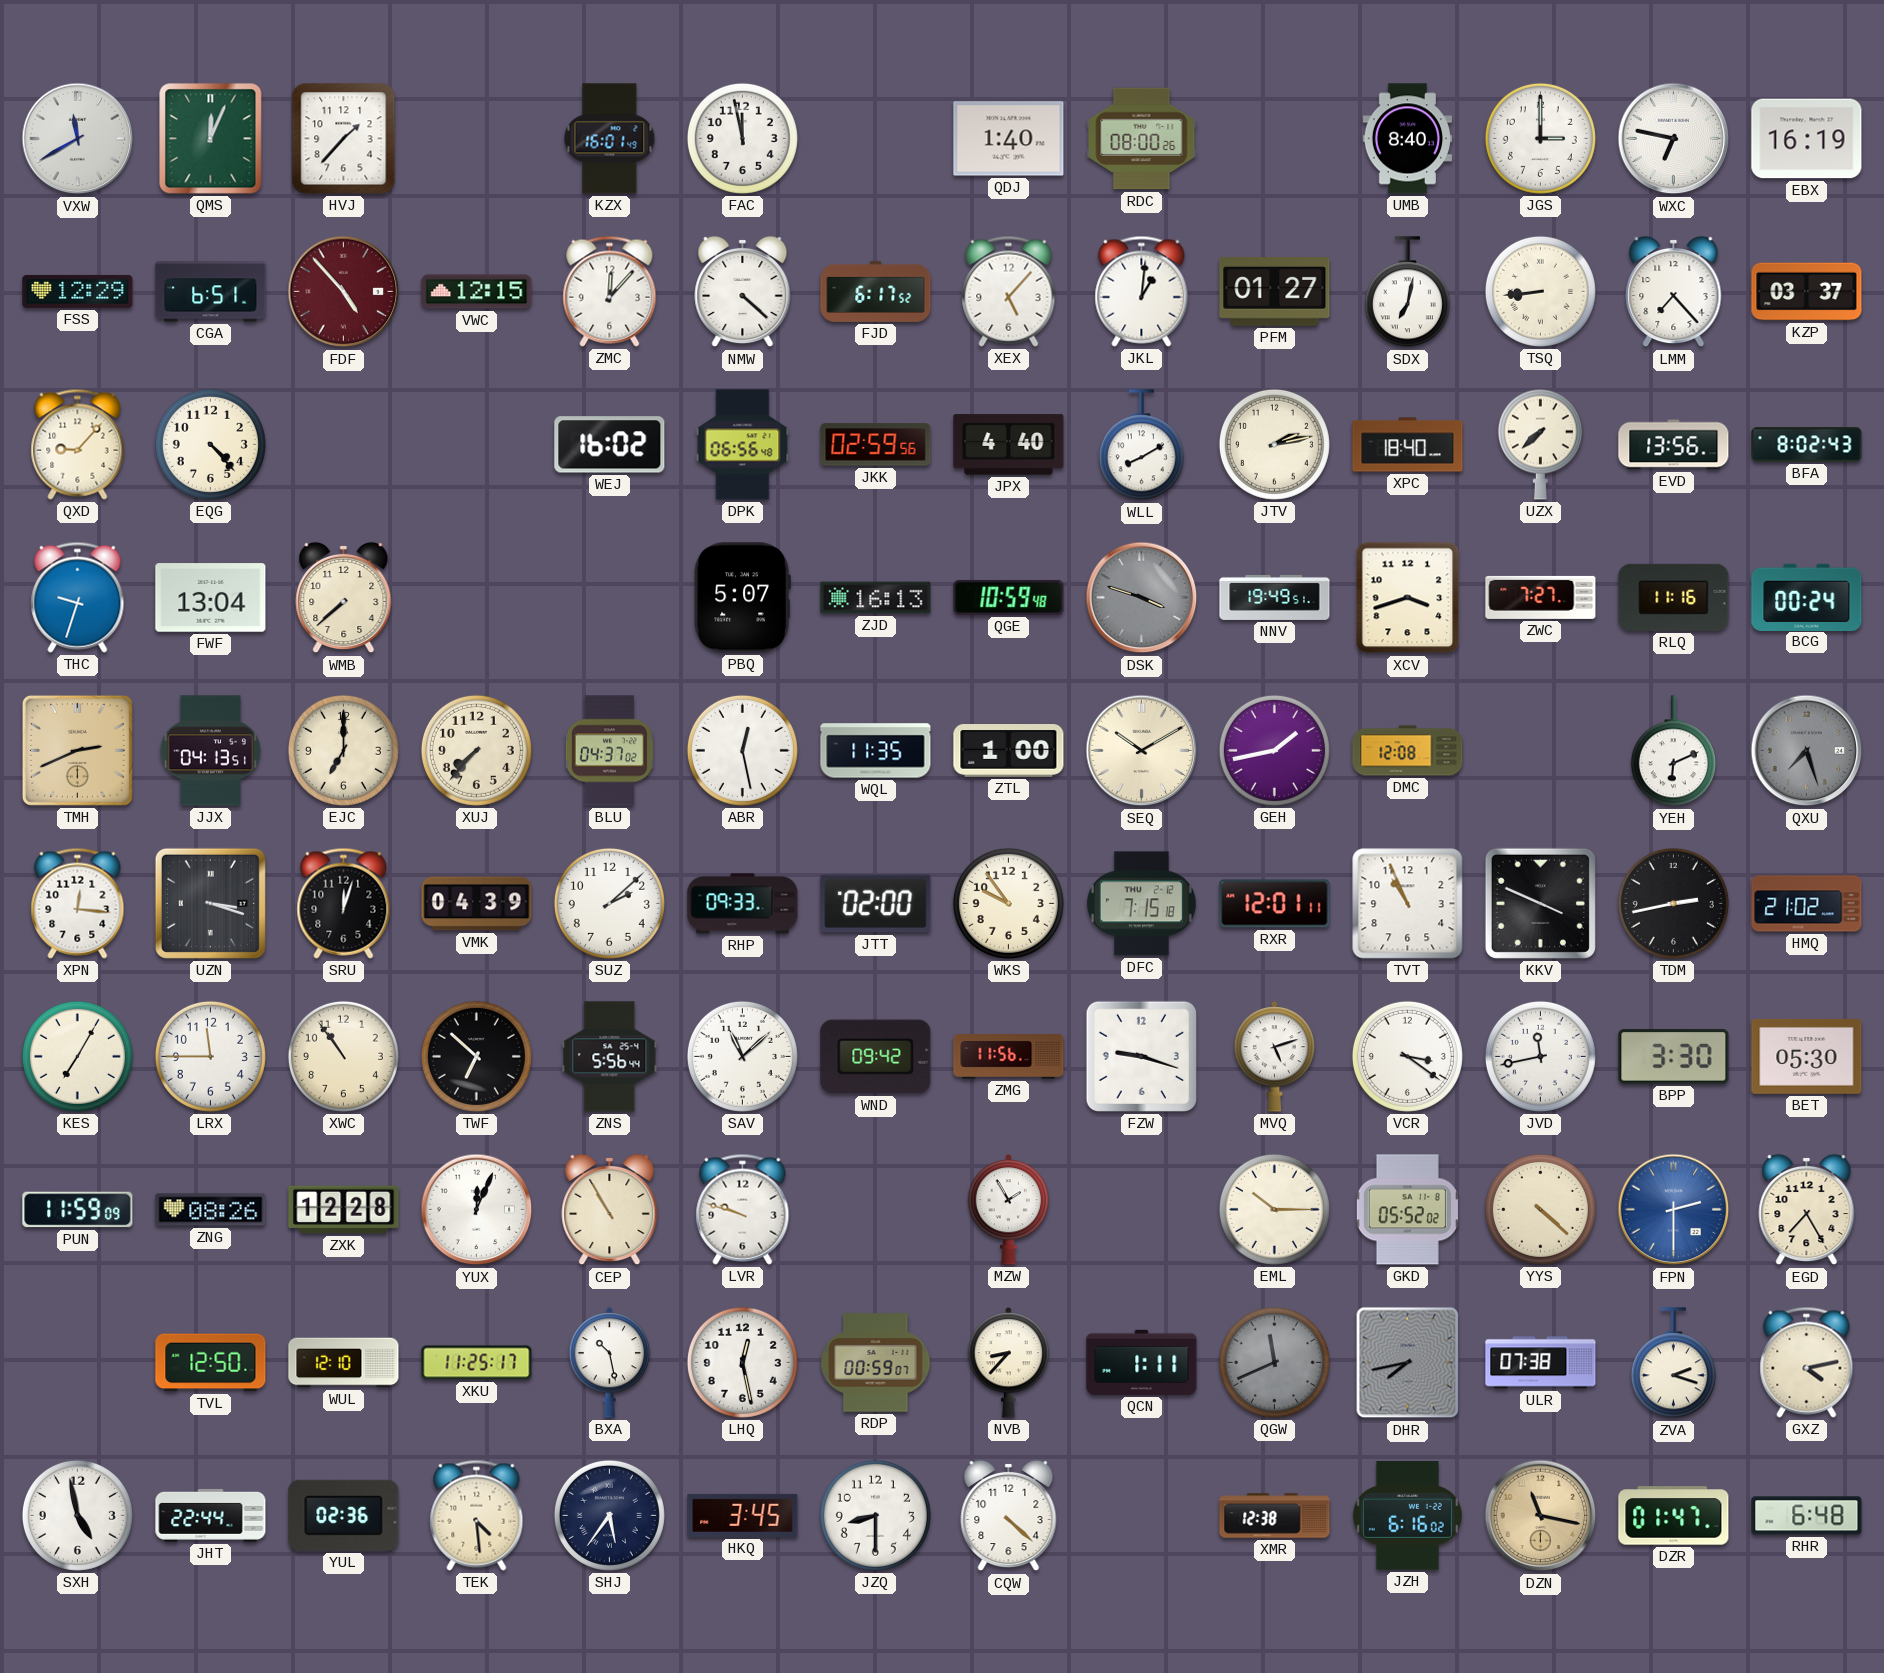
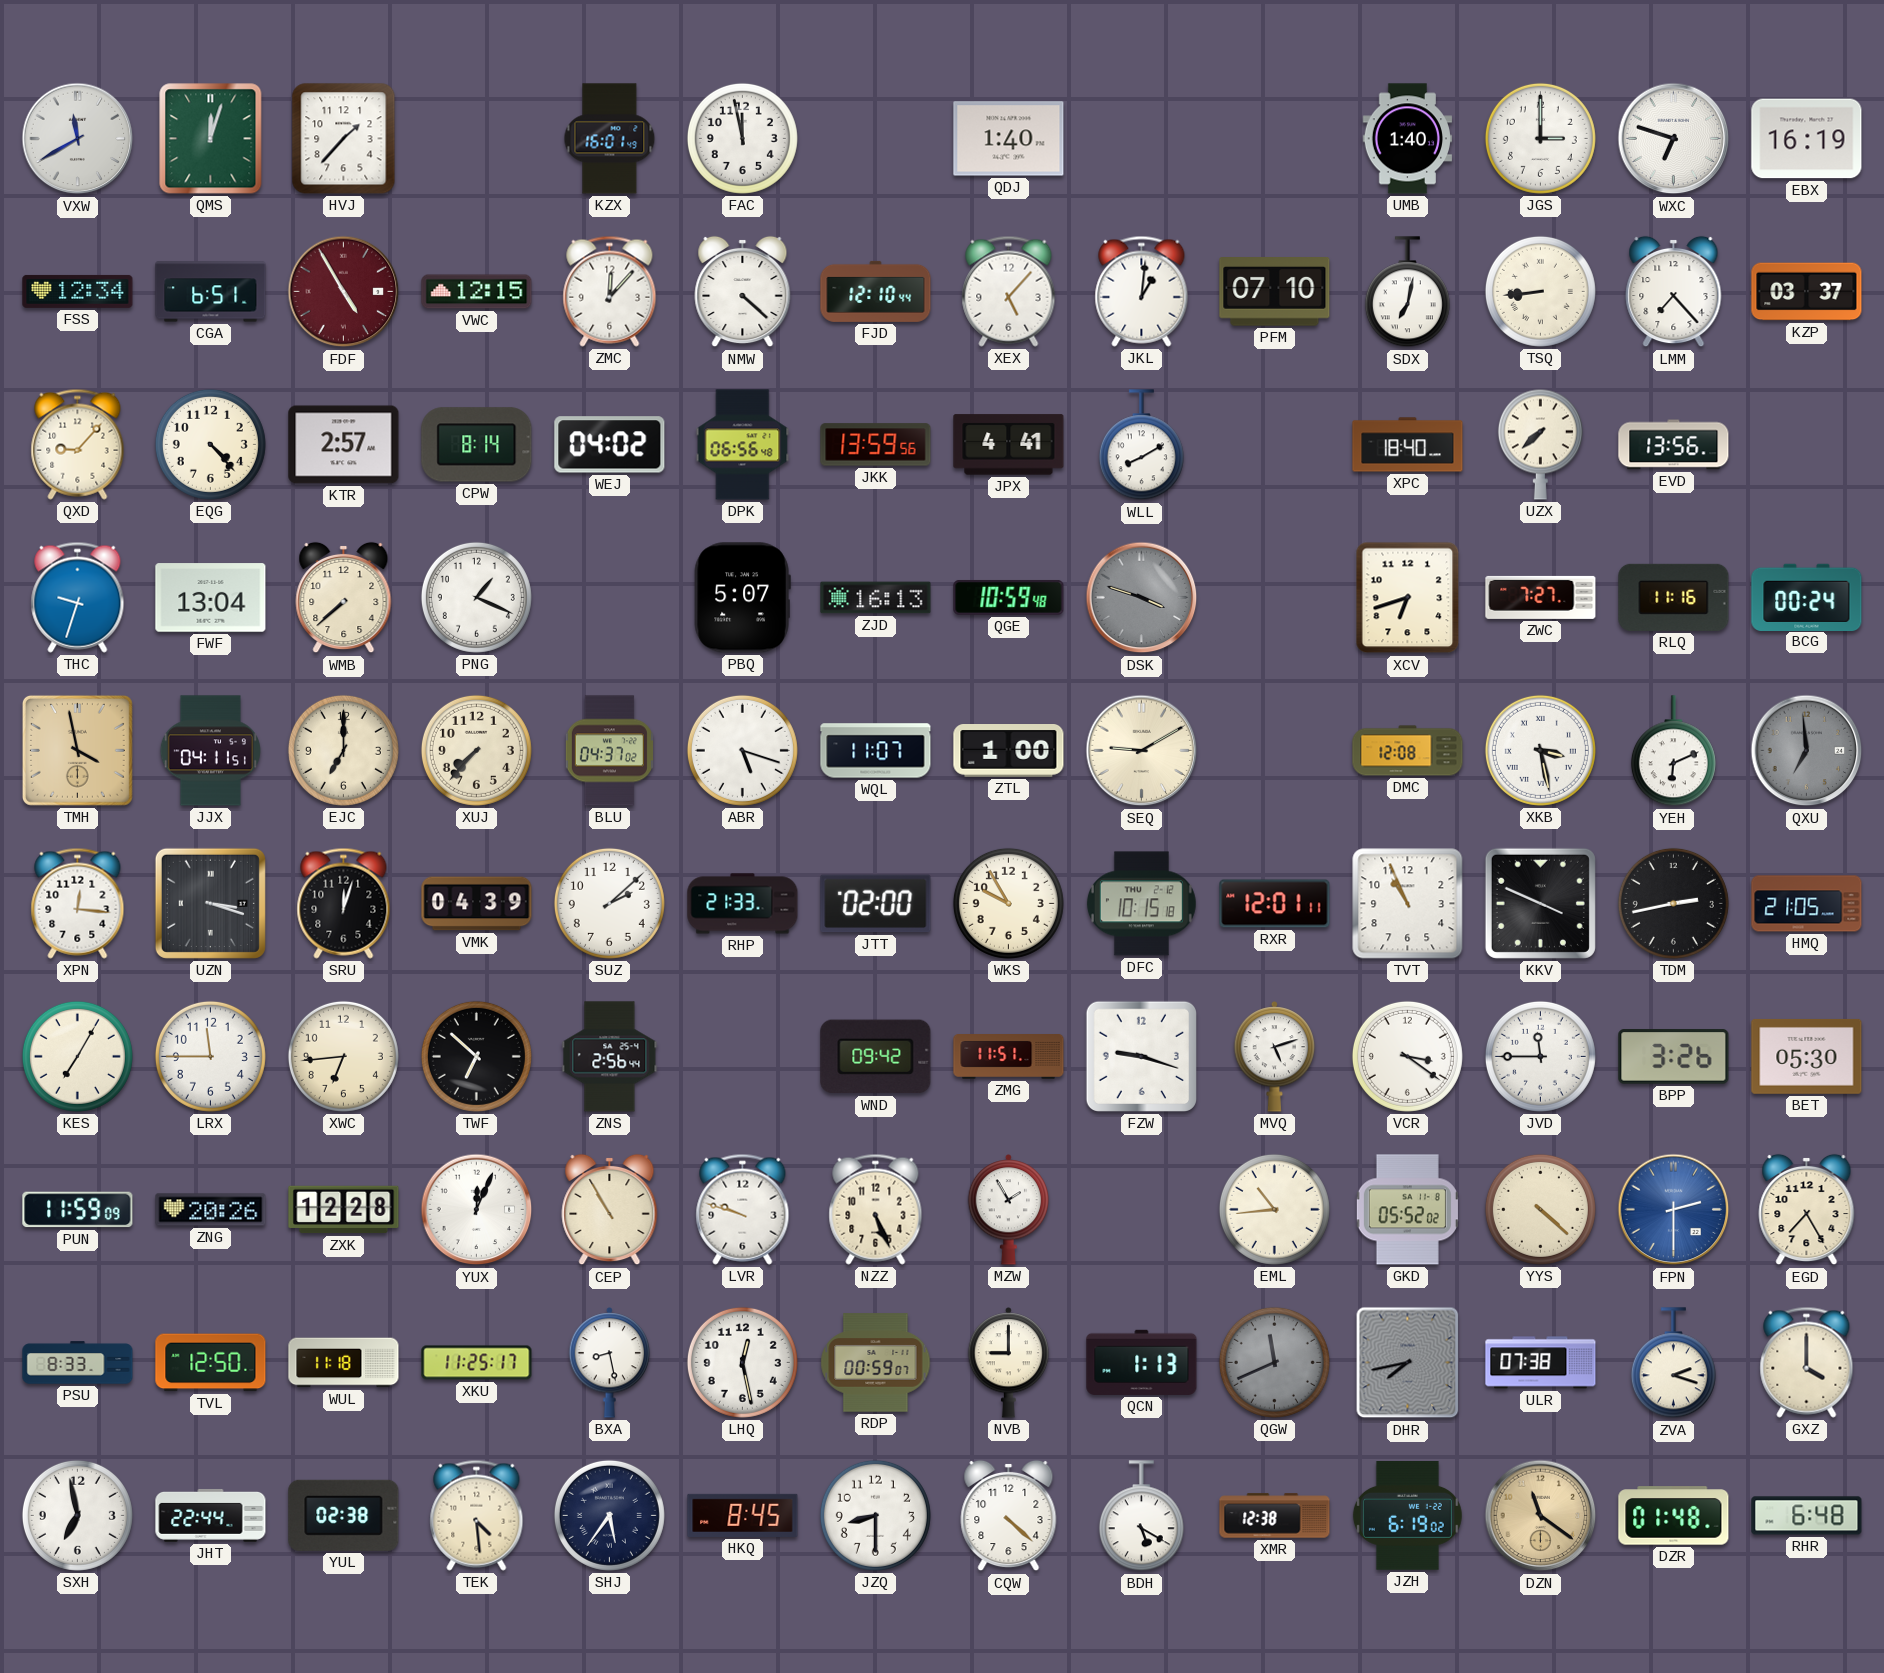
QMS: 12:04 -> 12:03
RDC: 08:00 -> none
UMB: 8:40 -> 1:40
WXC: 6:47 -> 6:48
FSS: 12:29 -> 12:34
FDF: 4:53 -> 4:55
FJD: 6:17 -> 12:10
PFM: 01:27 -> 07:10
KTR: none -> 2:57
CPW: none -> 8:14
WEJ: 16:02 -> 04:02
JKK: 02:59 -> 13:59
JPX: 4:40 -> 4:41
JTV: 2:13 -> none
BFA: 8:02 -> none
PNG: none -> 1:19
NNV: 19:49 -> none
XCV: 3:42 -> 6:42
TMH: 2:41 -> 3:58
JJX: 04:13 -> 04:11
ABR: 12:28 -> 5:18
WQL: 11:35 -> 11:07
SEQ: 10:10 -> 9:10
GEH: 1:43 -> none
XKB: none -> 3:28
QXU: 7:27 -> 6:59
RHP: 09:33 -> 21:33
WKS: 9:54 -> 9:55
DFC: 7:15 -> 10:15
HMQ: 21:02 -> 21:05
XWC: 10:54 -> 6:44
ZNS: 5:56 -> 2:56
SAV: 11:08 -> none
ZMG: 11:56 -> 11:51
JVD: 11:43 -> 11:45
BPP: 3:30 -> 3:26
ZNG: 08:26 -> 20:26
NZZ: none -> 5:26
EML: 10:15 -> 10:44
PSU: none -> 8:33
WUL: 12:10 -> 11:18
BXA: 10:28 -> 8:28
NVB: 8:37 -> 9:00
QCN: 1:11 -> 1:13
GXZ: 4:13 -> 4:00
SXH: 4:58 -> 6:58
YUL: 02:36 -> 02:38
HKQ: 3:45 -> 8:45
BDH: none -> 5:20
JZH: 6:16 -> 6:19
DZN: 11:17 -> 11:21
DZR: 01:47 -> 01:48
